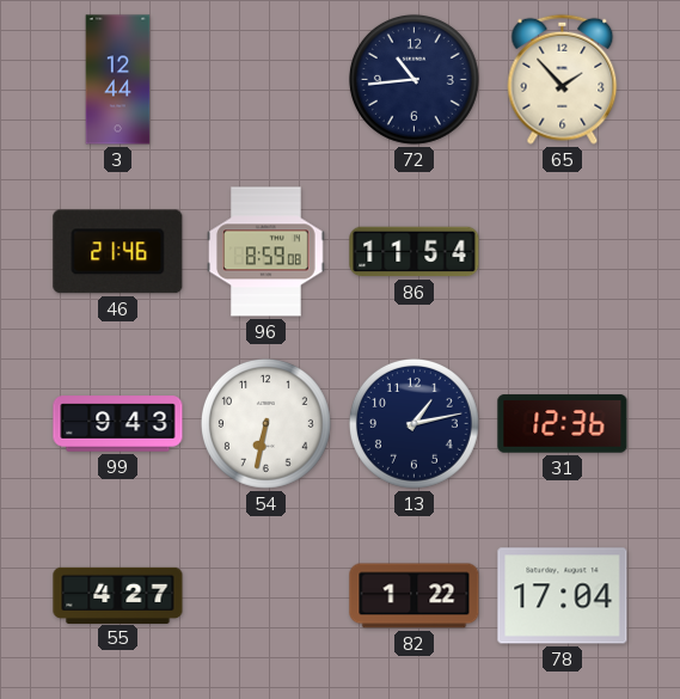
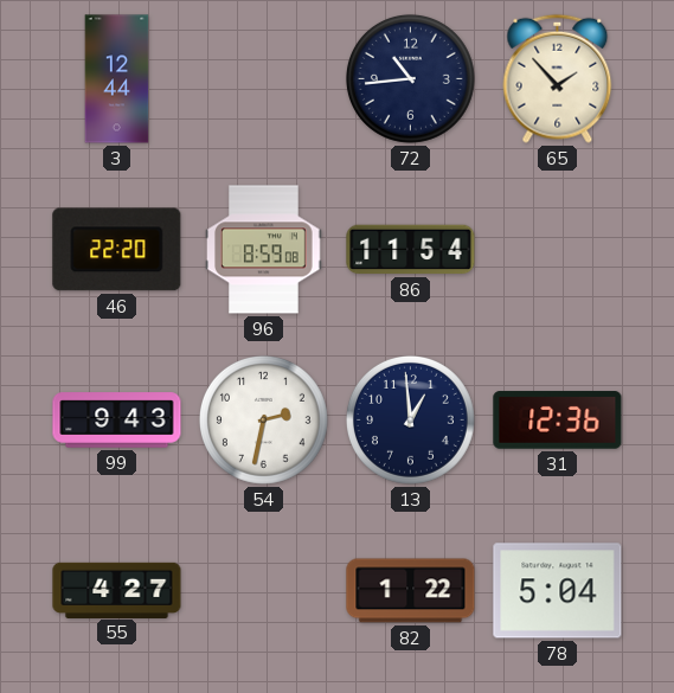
46: 21:46 -> 22:20
54: 6:32 -> 2:32
13: 1:13 -> 12:59
78: 17:04 -> 5:04
